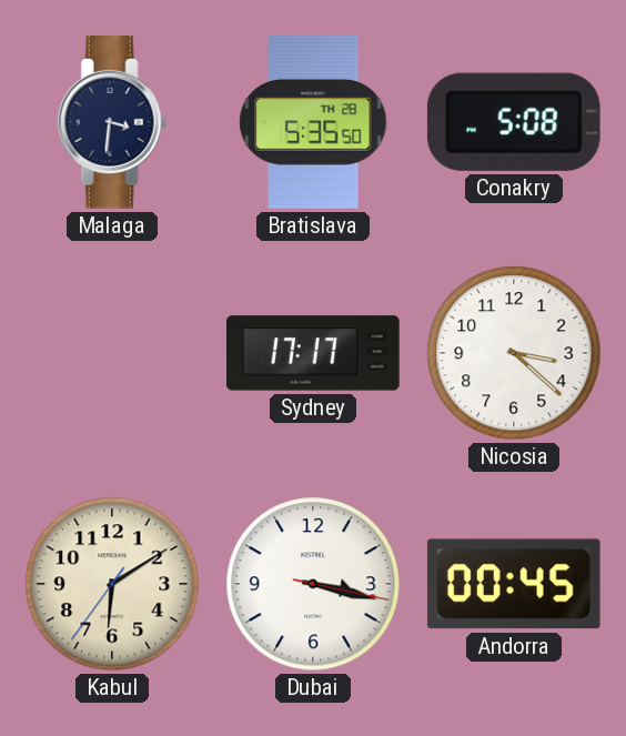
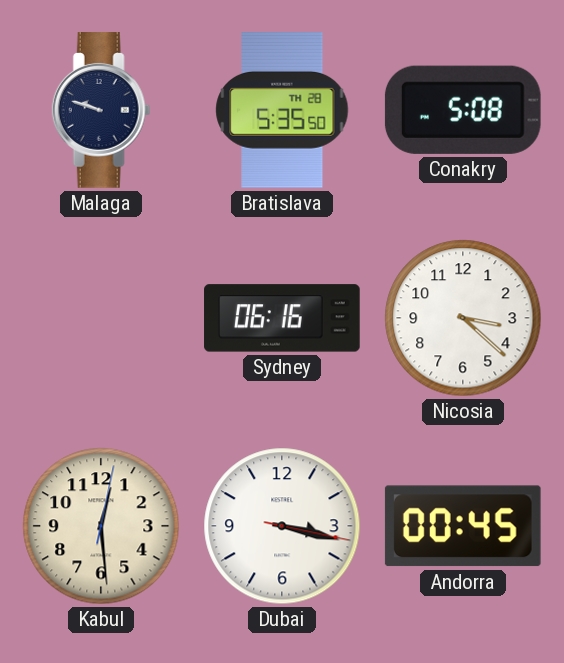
Malaga: 3:31 -> 9:48
Sydney: 17:17 -> 06:16
Kabul: 6:09 -> 12:29
